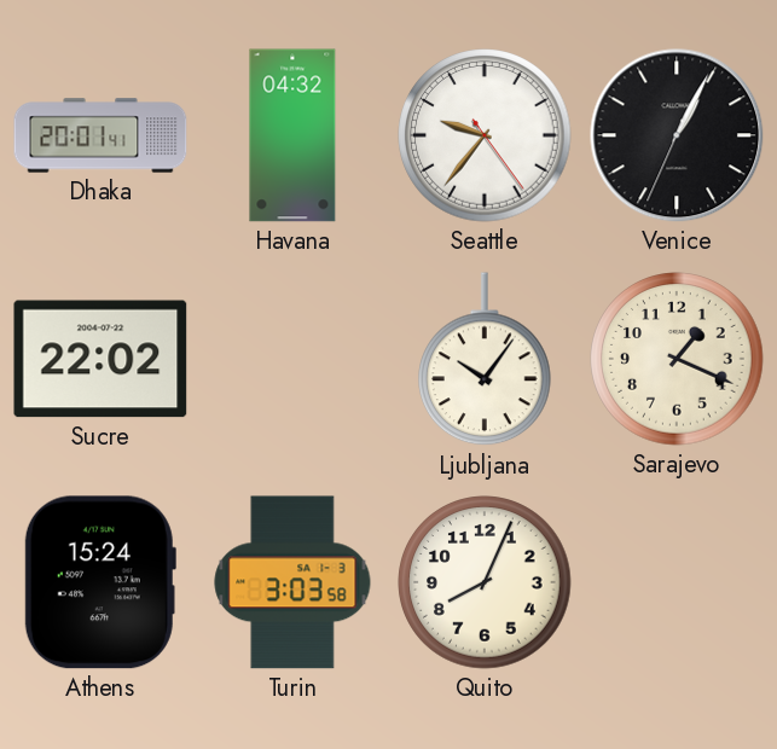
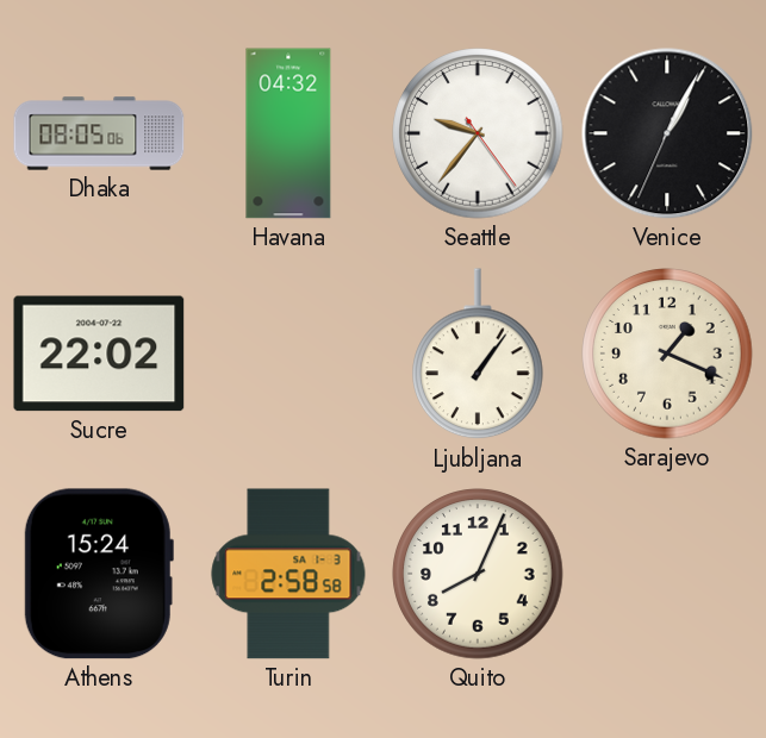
Dhaka: 20:01 -> 08:05
Ljubljana: 10:06 -> 1:06
Turin: 3:03 -> 2:58
